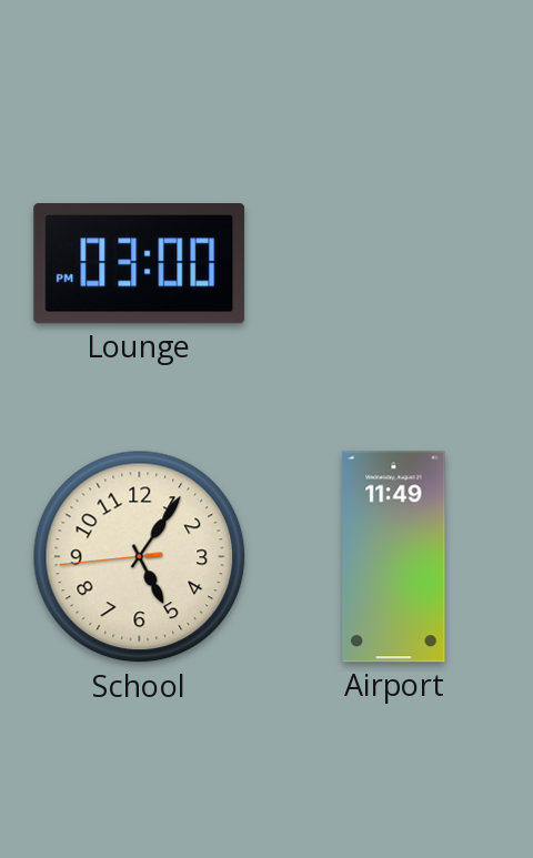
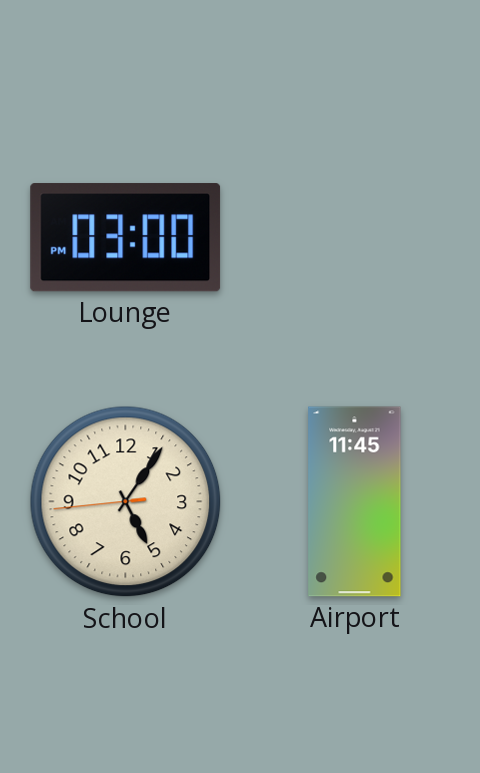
Airport: 11:49 -> 11:45
